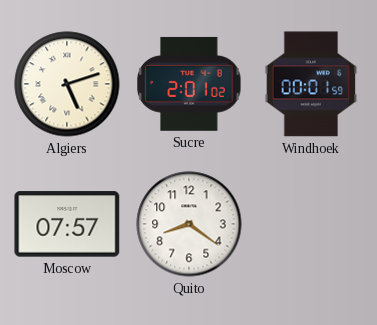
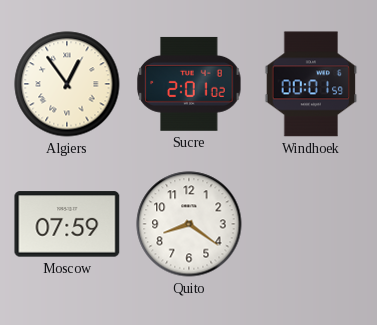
Algiers: 5:12 -> 12:54
Moscow: 07:57 -> 07:59
